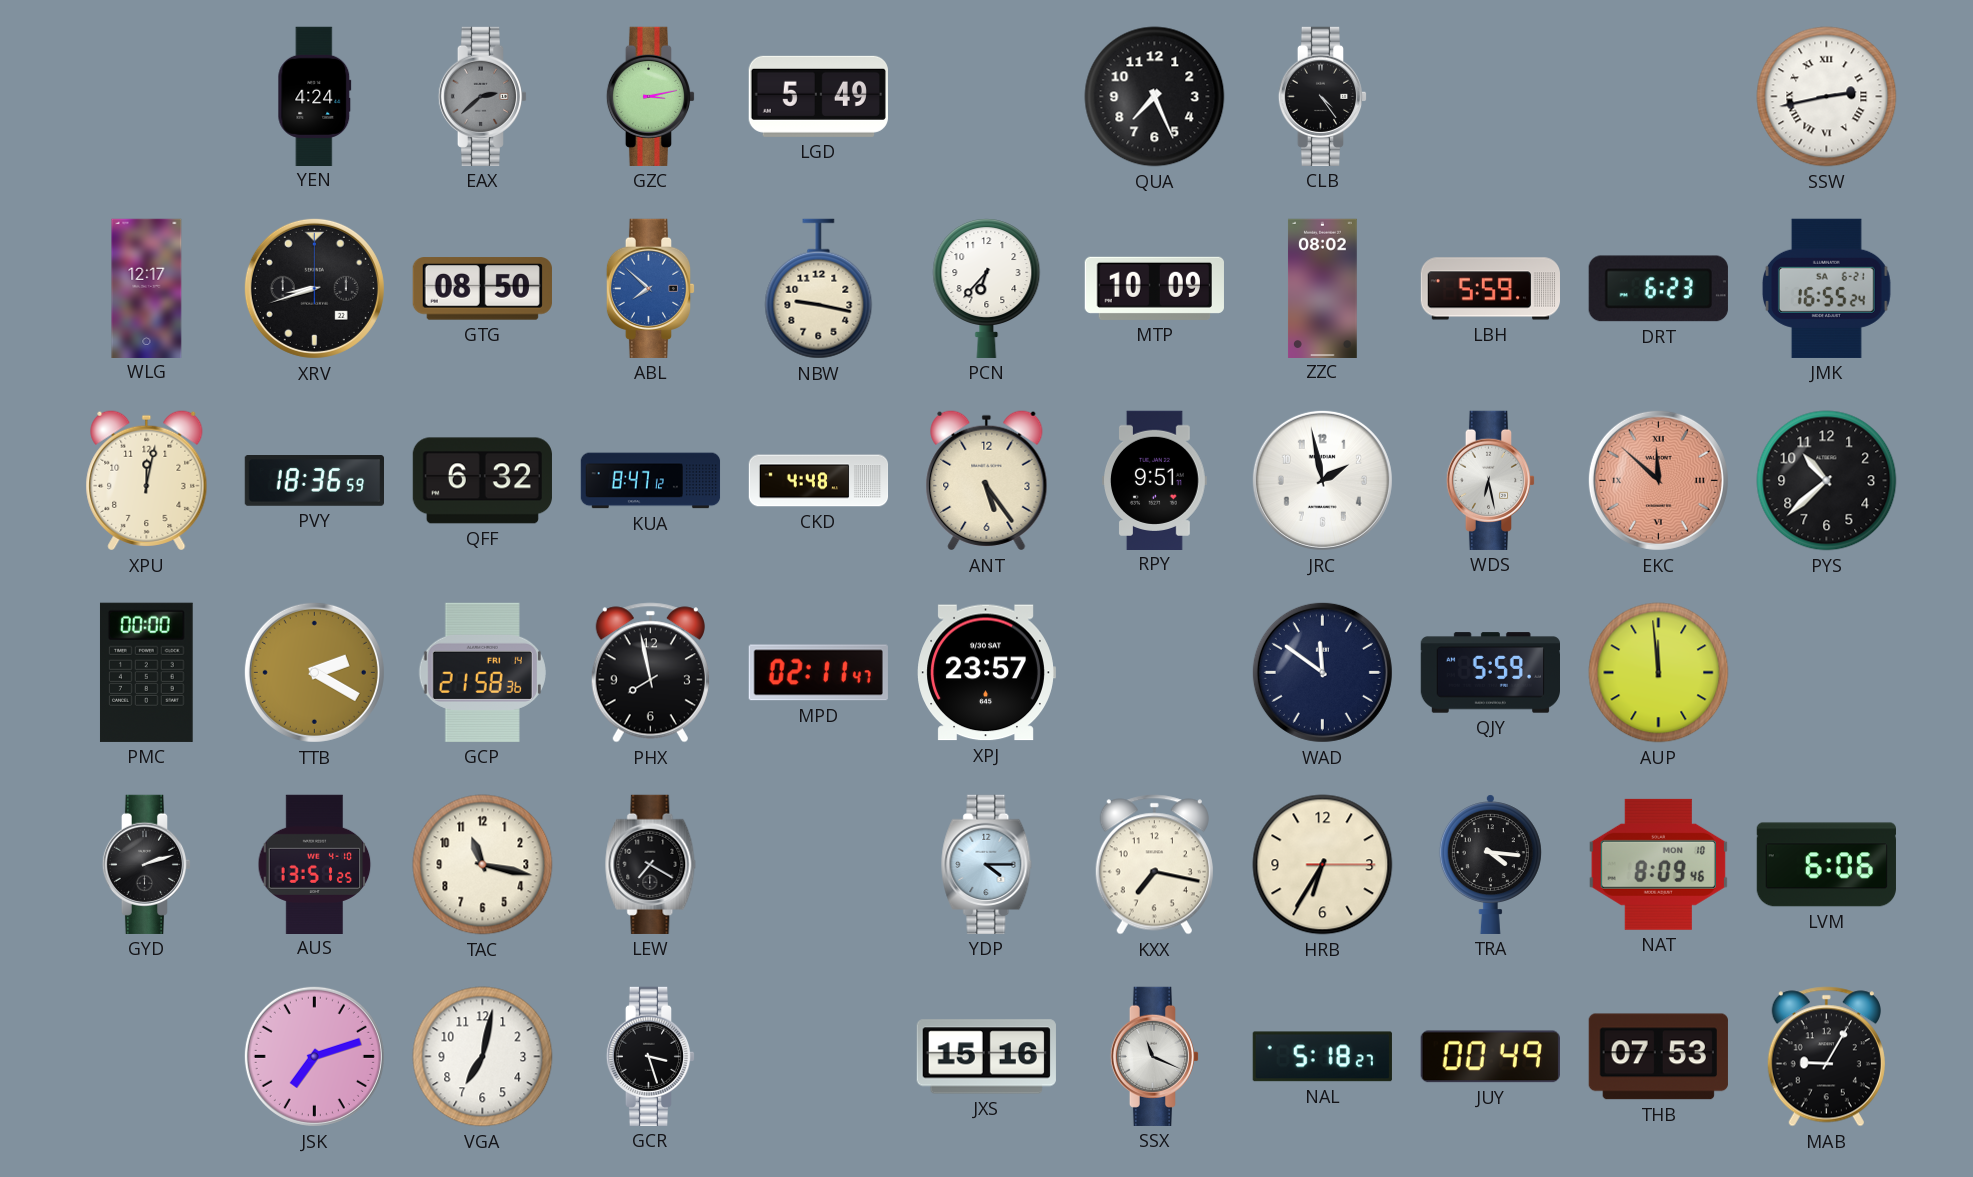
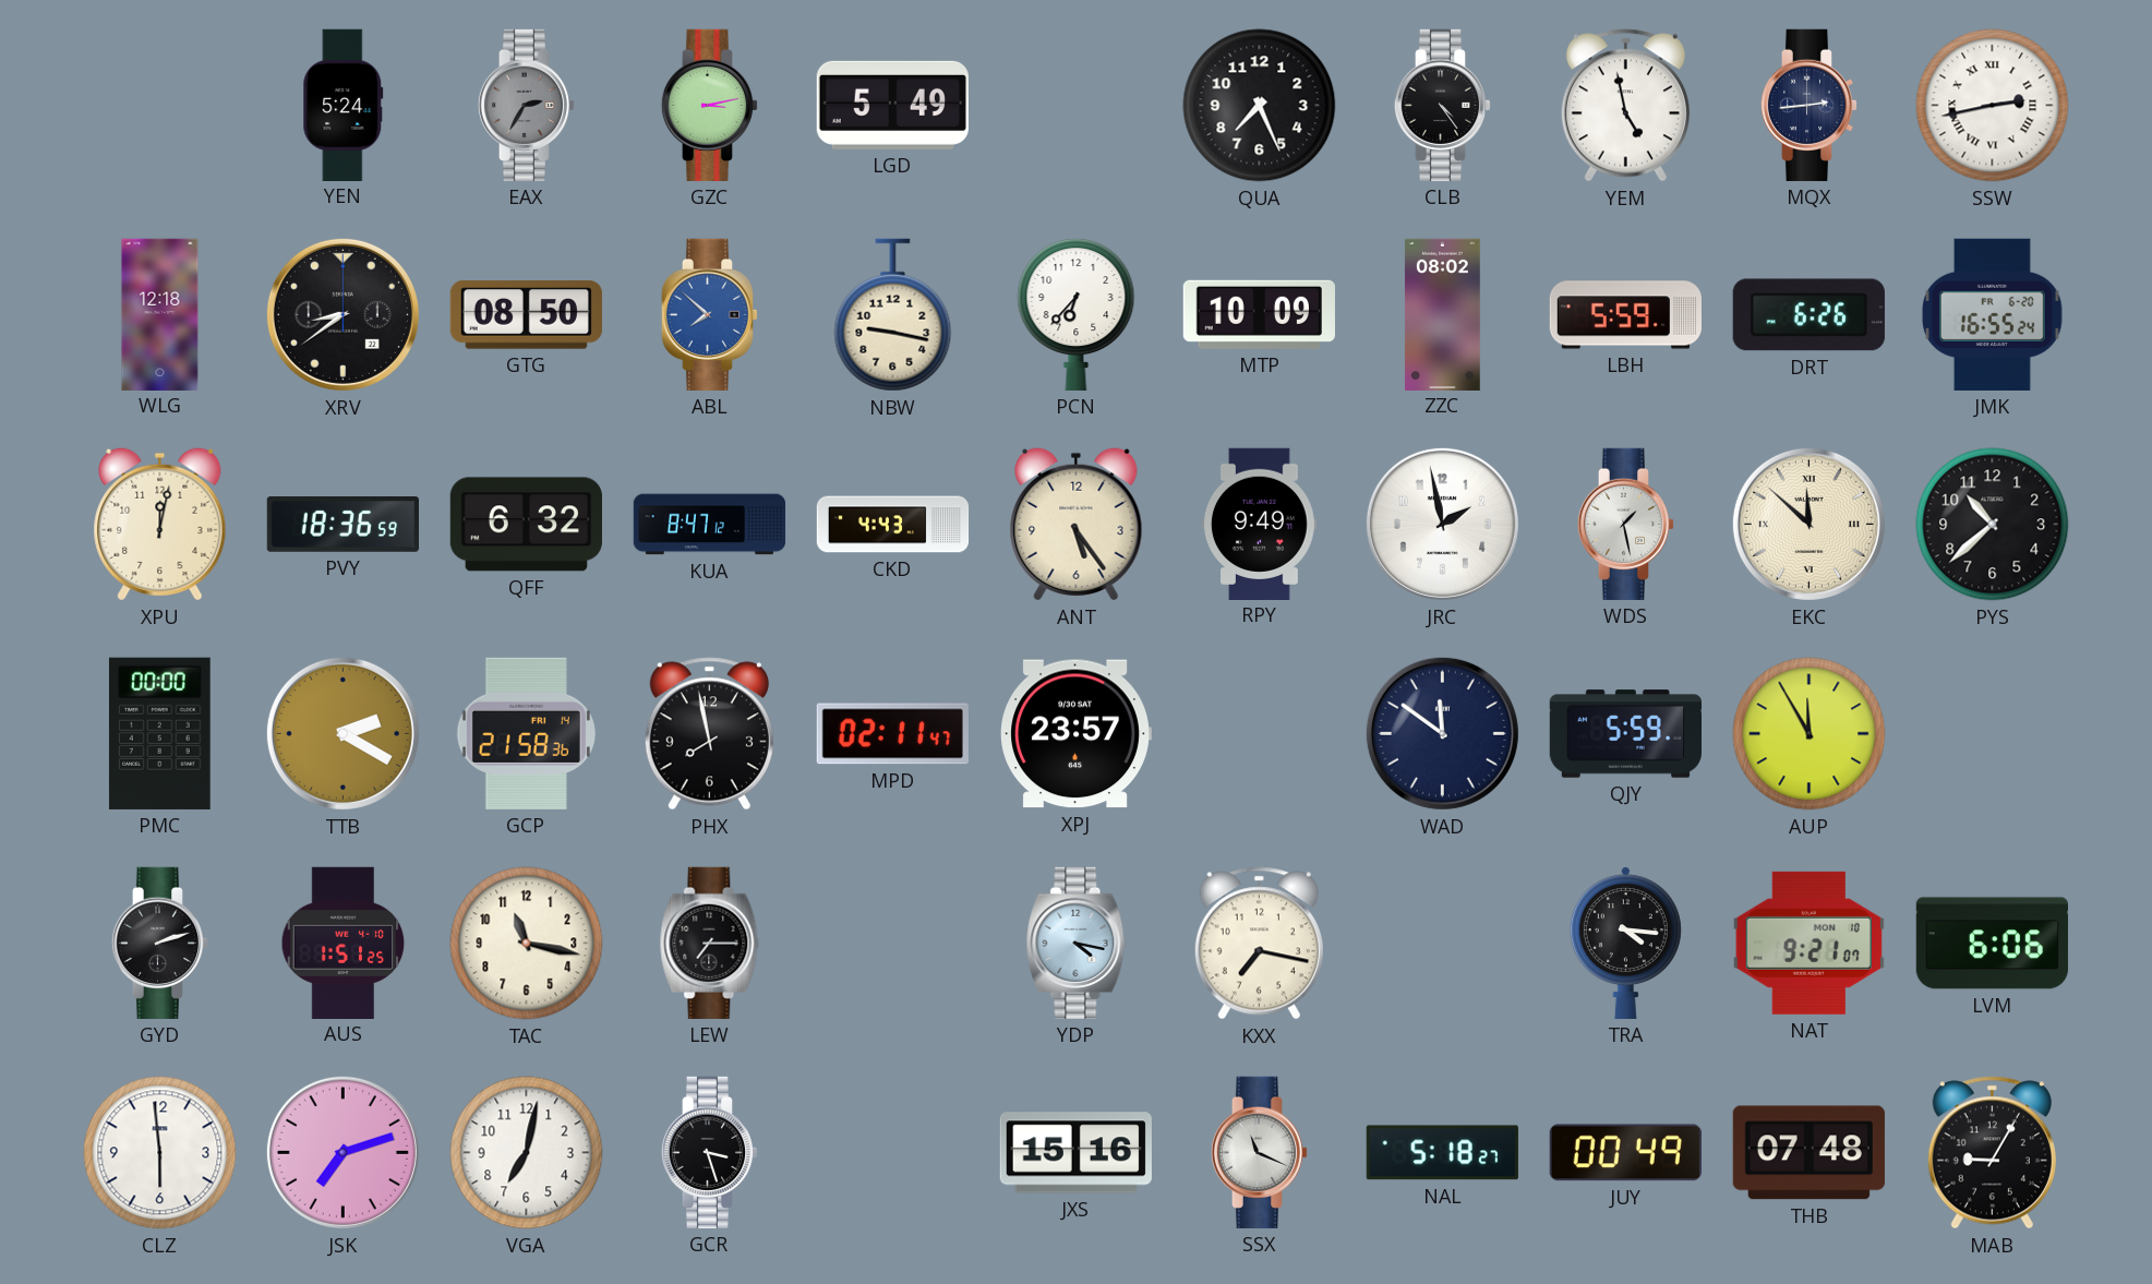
YEN: 4:24 -> 5:24
EAX: 2:38 -> 2:35
YEM: none -> 4:58
MQX: none -> 2:44
WLG: 12:17 -> 12:18
XRV: 8:42 -> 8:39
DRT: 6:23 -> 6:26
JMK date: SA 6-21 -> FR 6-20
CKD: 4:48 -> 4:43
RPY: 9:51 -> 9:49
WDS: 6:28 -> 1:28
EKC dial: salmon -> cream
AUP: 11:59 -> 11:55
AUS: 13:51 -> 1:51
LEW: 7:20 -> 7:15
YDP: 4:15 -> 4:17
HRB: 6:35 -> none
NAT: 8:09 -> 9:21
CLZ: none -> 5:59
THB: 07:53 -> 07:48
